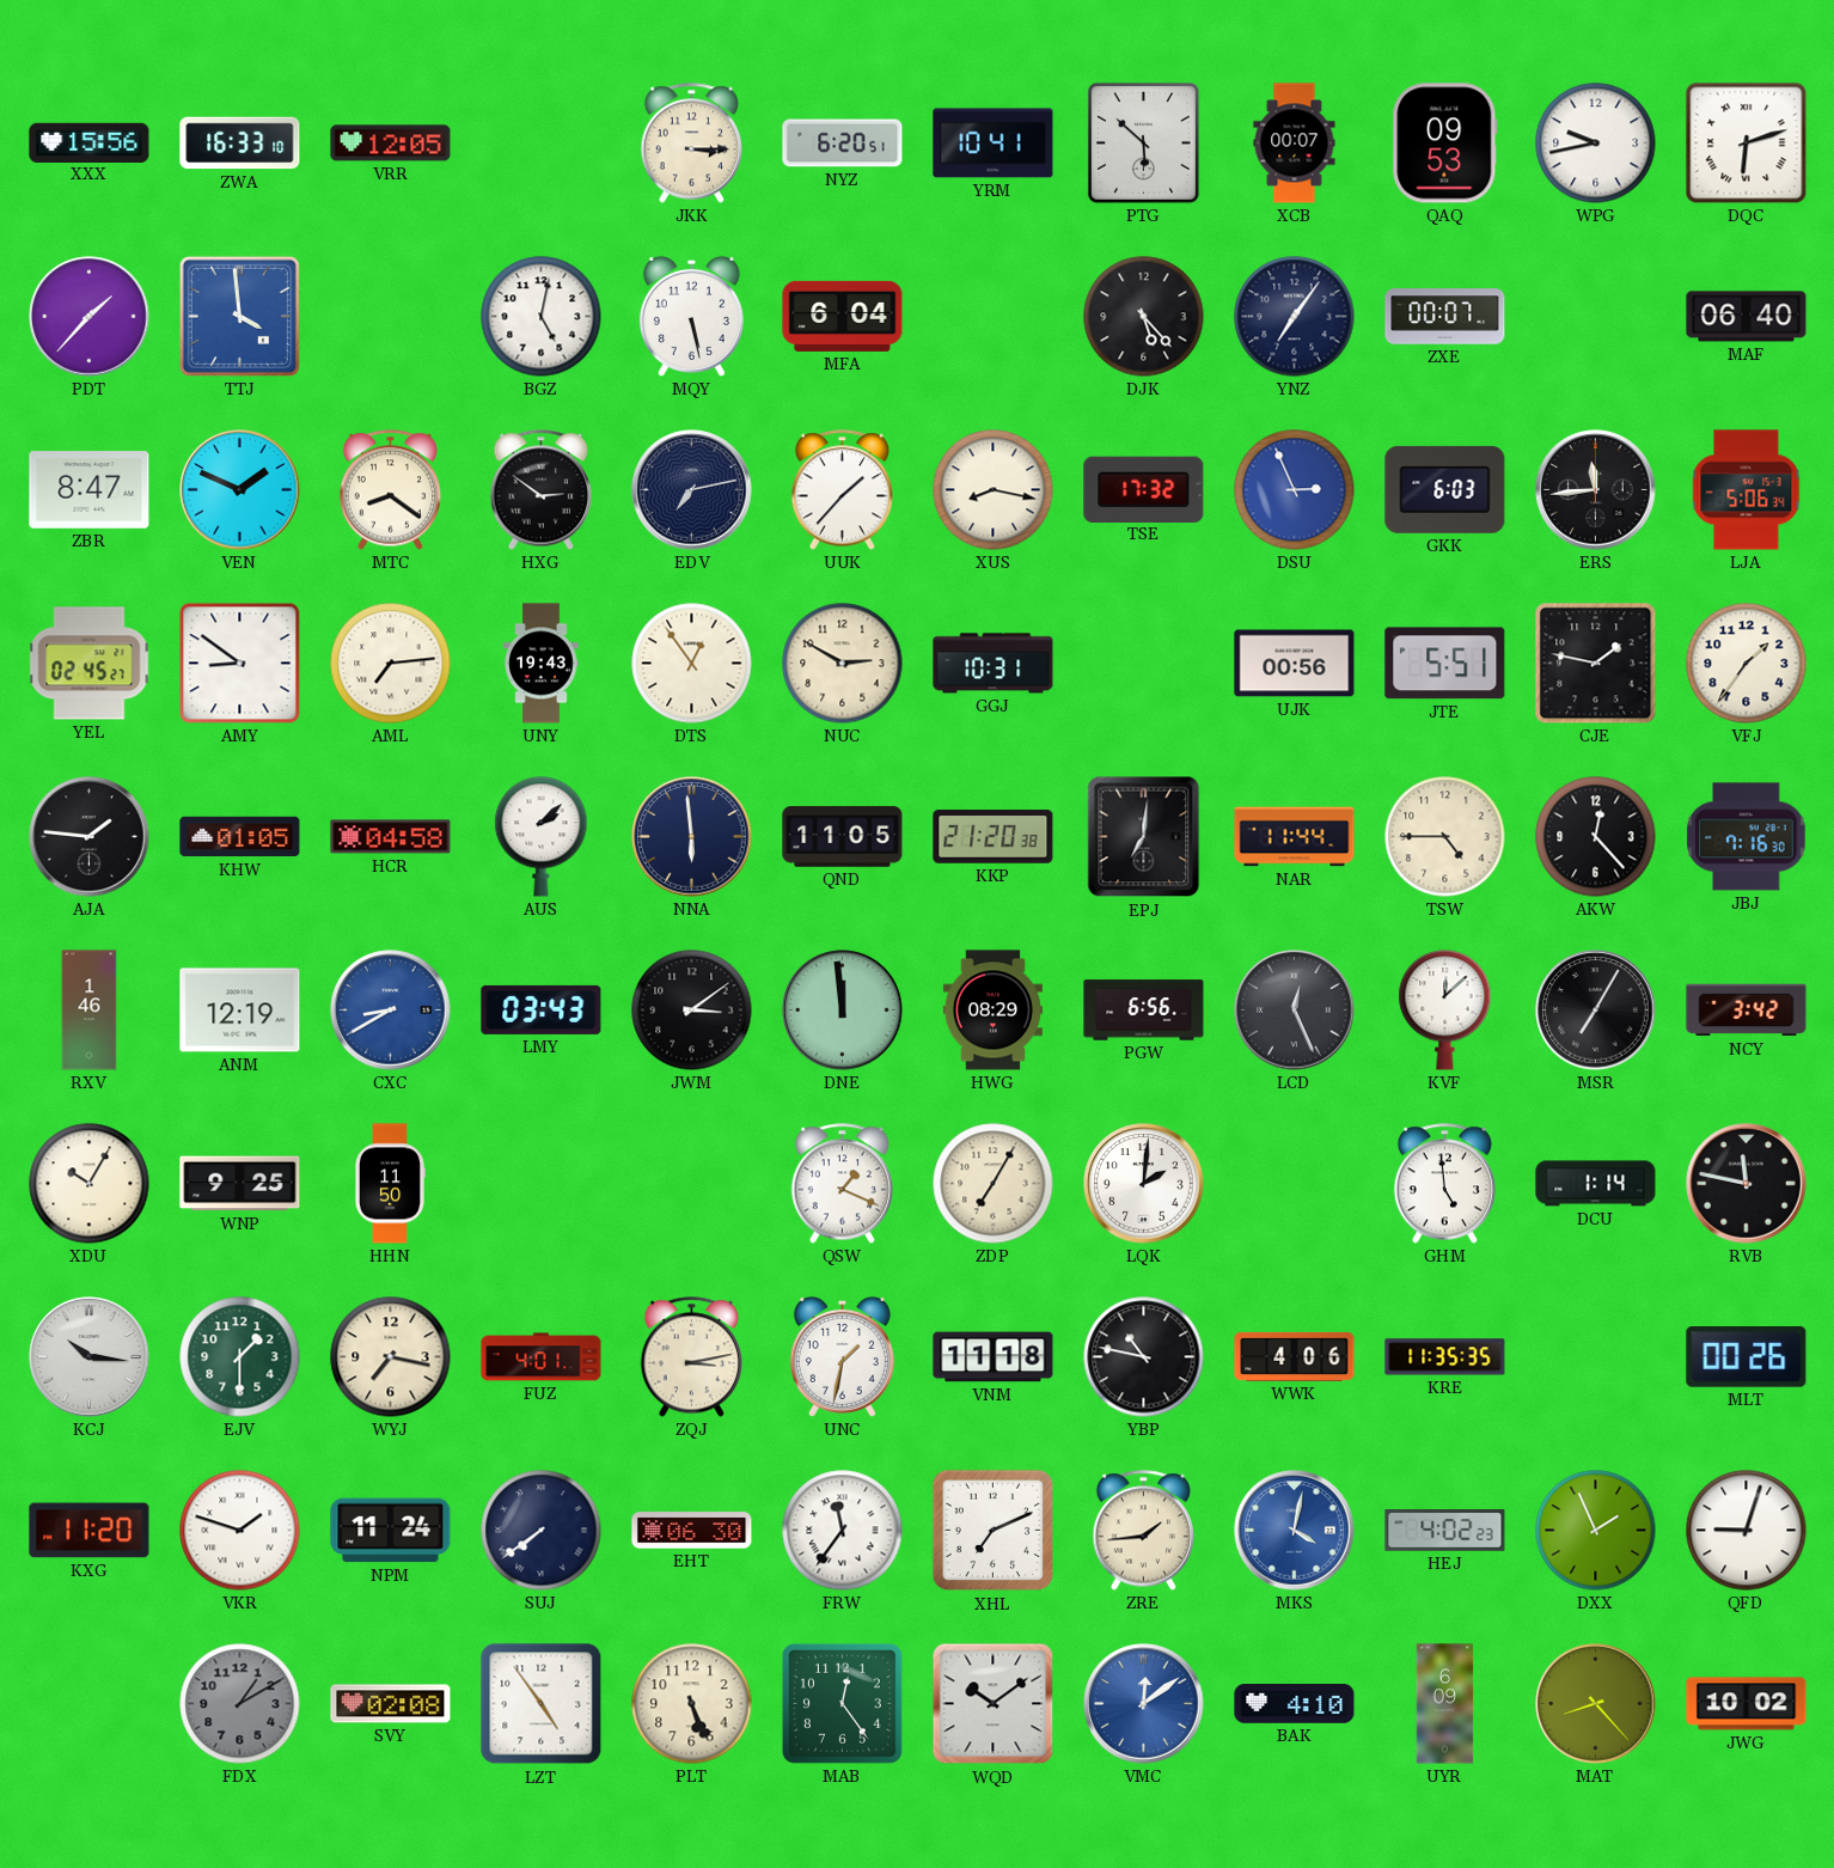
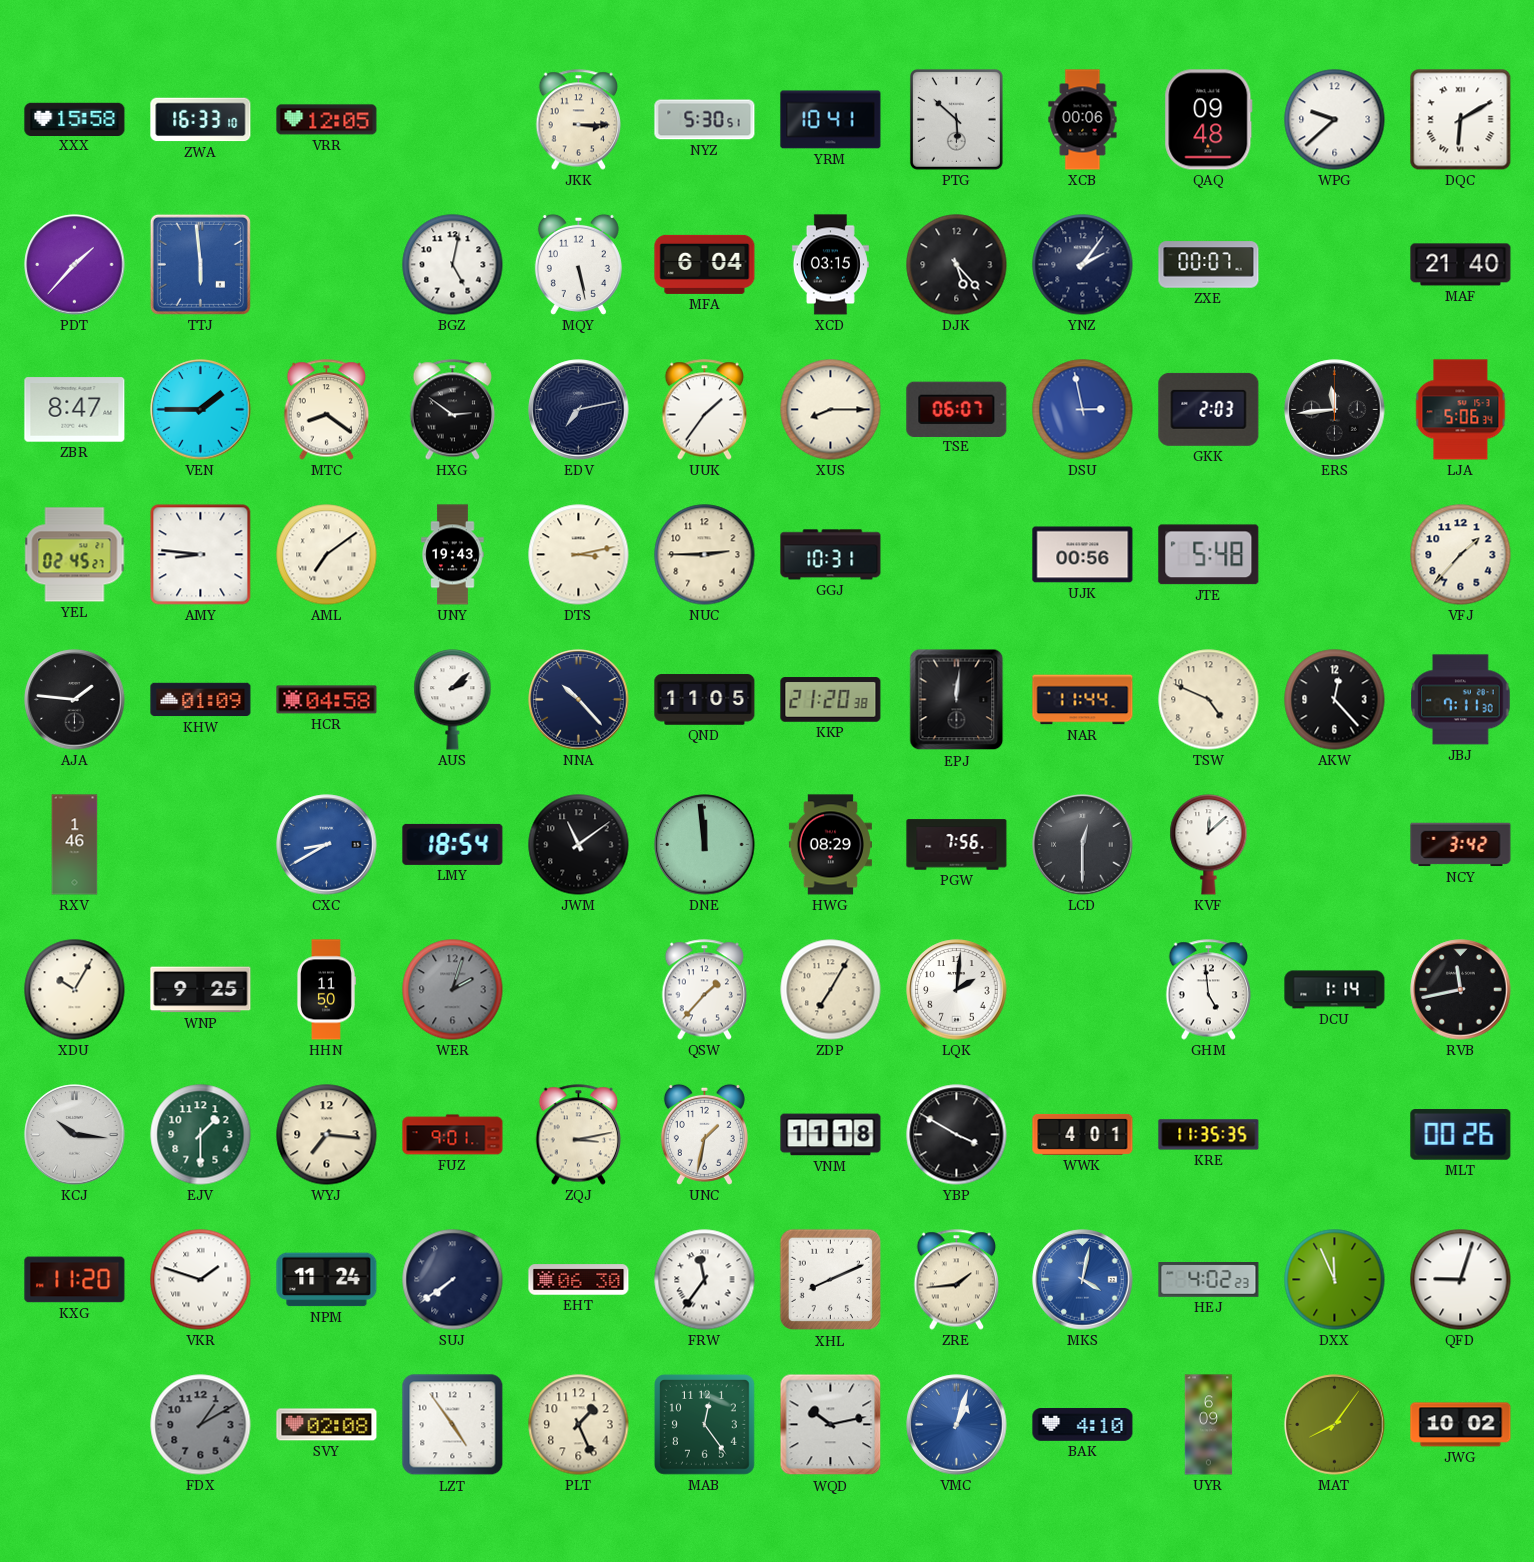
XXX: 15:56 -> 15:58
NYZ: 6:20 -> 5:30
XCB: 00:07 -> 00:06
QAQ: 09:53 -> 09:48
WPG: 9:43 -> 9:38
DQC: 6:12 -> 6:10
TTJ: 3:59 -> 5:59
XCD: none -> 03:15
YNZ: 7:06 -> 2:06
MAF: 06:40 -> 21:40
VEN: 1:49 -> 1:45
UUK: 1:37 -> 1:36
XUS: 8:17 -> 8:15
TSE: 17:32 -> 06:07
DSU: 2:56 -> 2:58
GKK: 6:03 -> 2:03
AMY: 8:51 -> 8:46
AML: 7:14 -> 7:09
DTS: 12:54 -> 3:13
NUC: 2:50 -> 2:45
JTE: 5:51 -> 5:48
CJE: 1:47 -> none
VFJ: 1:36 -> 1:37
KHW: 01:05 -> 01:09
NNA: 5:59 -> 10:23
EPJ: 7:01 -> 12:01
TSW: 4:45 -> 4:49
JBJ: 7:16 -> 7:11
ANM: 12:19 -> none
LMY: 03:43 -> 18:54
JWM: 3:09 -> 11:09
PGW: 6:56 -> 7:56
LCD: 12:26 -> 12:30
MSR: 7:05 -> none
WER: none -> 2:03
QSW: 1:19 -> 1:37
RVB: 11:47 -> 11:43
WYJ: 7:17 -> 7:16
FUZ: 4:01 -> 9:01
YBP: 10:47 -> 3:50
WWK: 4:06 -> 4:01
XHL: 7:11 -> 8:11
DXX: 1:56 -> 11:56
PLT: 5:26 -> 1:26
WQD: 10:09 -> 10:13
VMC: 12:09 -> 1:03
MAT: 8:23 -> 8:06
